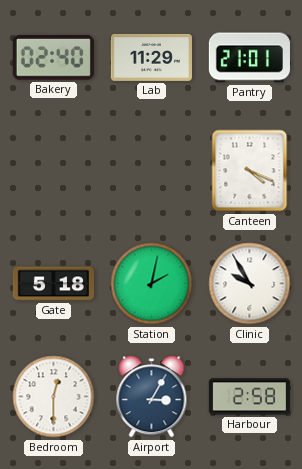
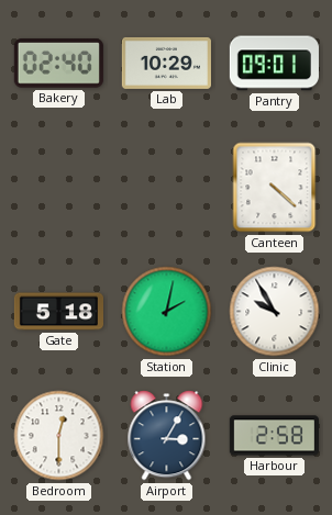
Lab: 11:29 -> 10:29
Pantry: 21:01 -> 09:01
Canteen: 4:19 -> 4:22
